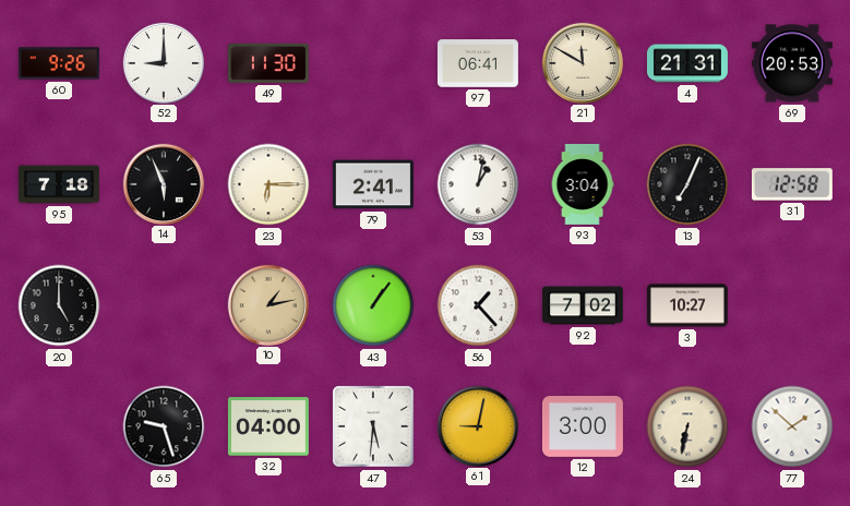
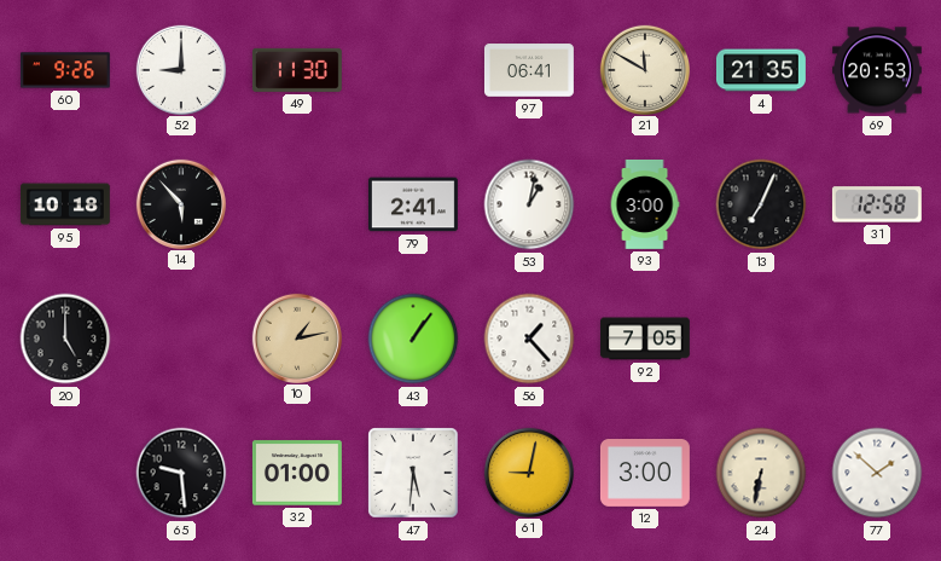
4: 21:31 -> 21:35
95: 7:18 -> 10:18
14: 5:56 -> 5:53
23: 6:15 -> none
93: 3:04 -> 3:00
92: 7:02 -> 7:05
3: 10:27 -> none
65: 9:27 -> 9:29
32: 04:00 -> 01:00
